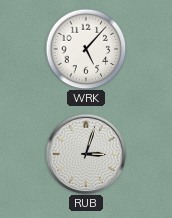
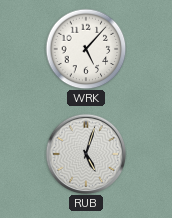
RUB: 3:03 -> 5:03
